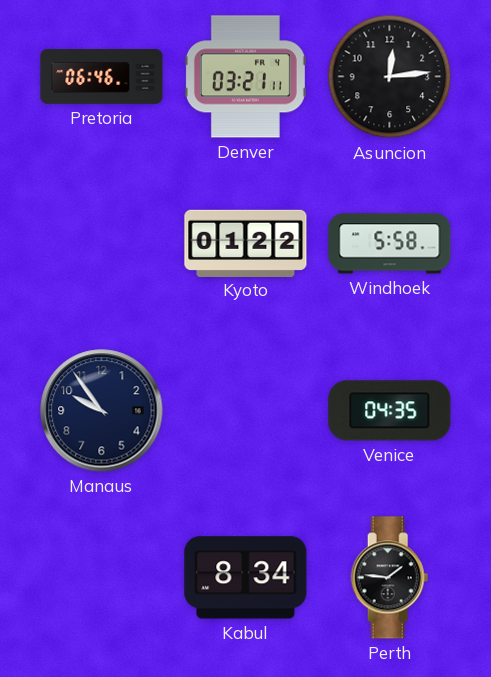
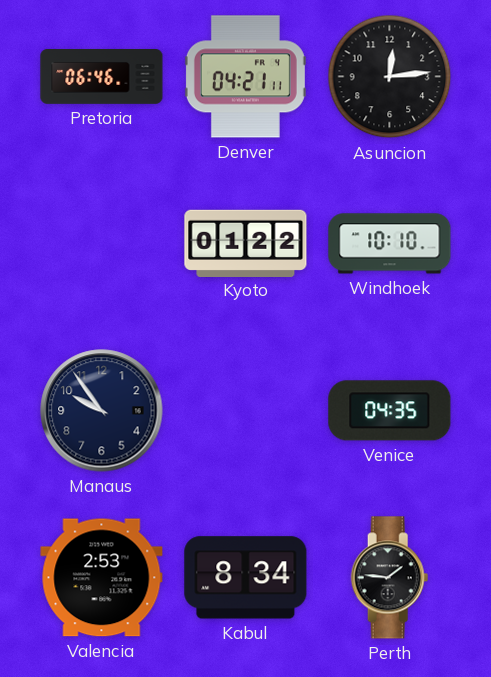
Denver: 03:21 -> 04:21
Windhoek: 5:58 -> 10:10
Valencia: none -> 2:53
